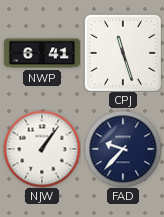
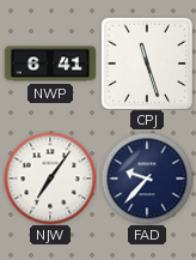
NJW: 1:06 -> 7:06
